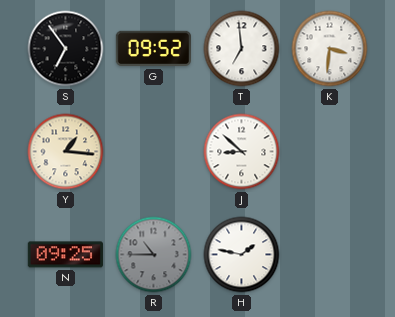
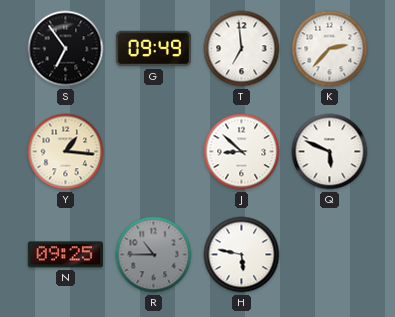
G: 09:52 -> 09:49
K: 3:31 -> 2:37
Q: none -> 5:49
H: 1:47 -> 5:47
